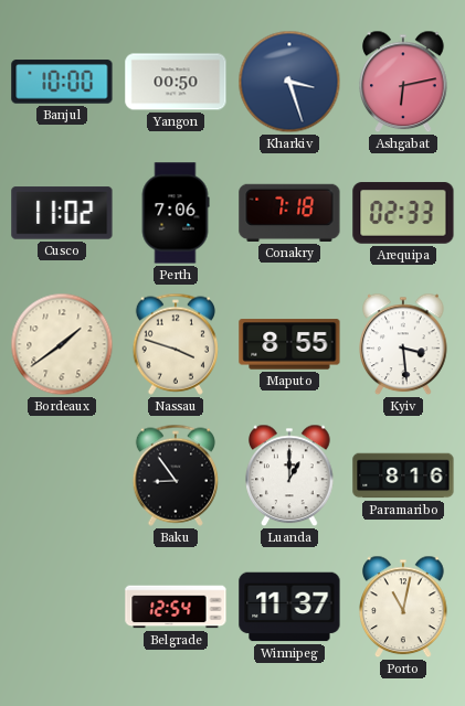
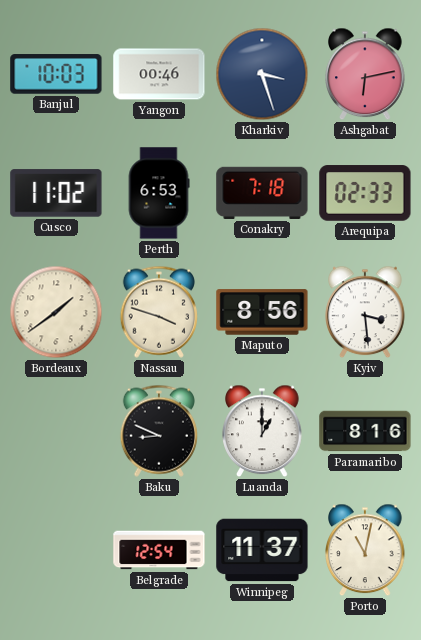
Banjul: 10:00 -> 10:03
Yangon: 00:50 -> 00:46
Perth: 7:06 -> 6:53
Maputo: 8:55 -> 8:56
Baku: 8:54 -> 8:49
